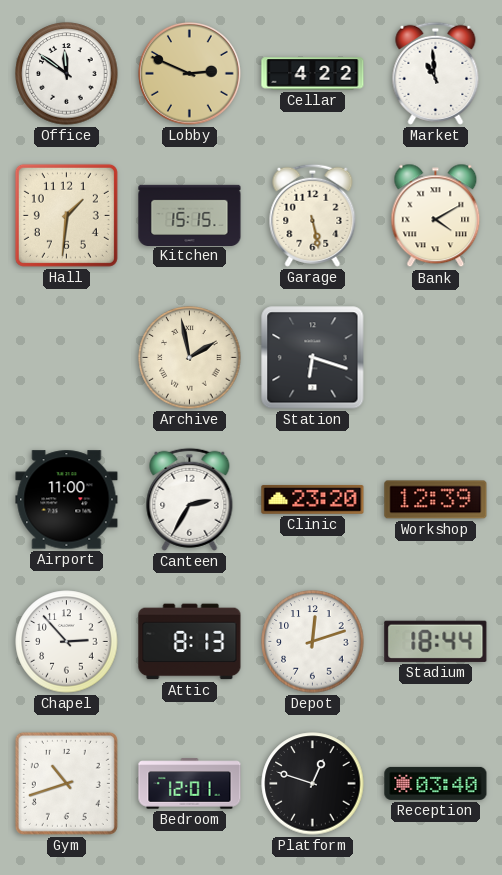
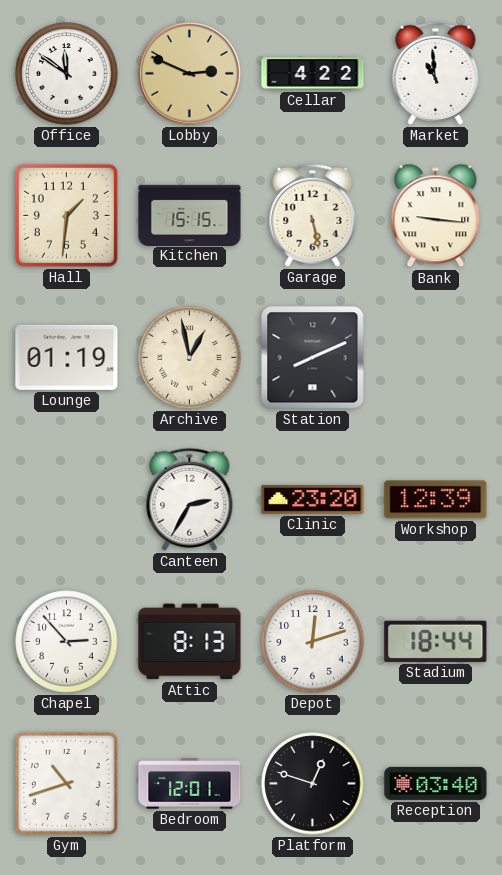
Bank: 4:10 -> 9:16
Lounge: none -> 01:19
Archive: 1:58 -> 12:58
Station: 6:18 -> 8:11
Airport: 11:00 -> none
